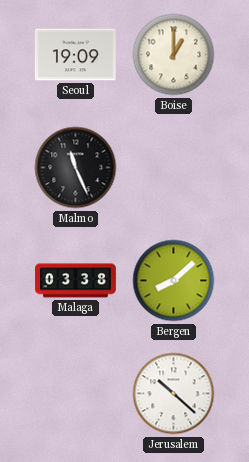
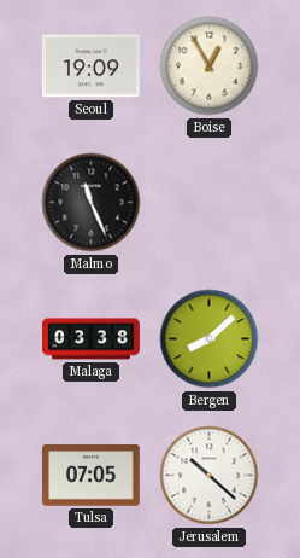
Boise: 1:00 -> 12:55
Tulsa: none -> 07:05
